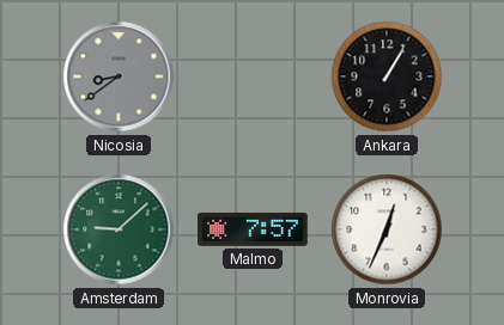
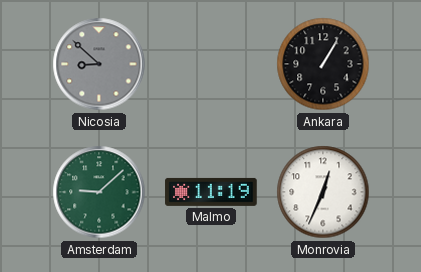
Nicosia: 8:39 -> 8:52
Malmo: 7:57 -> 11:19
